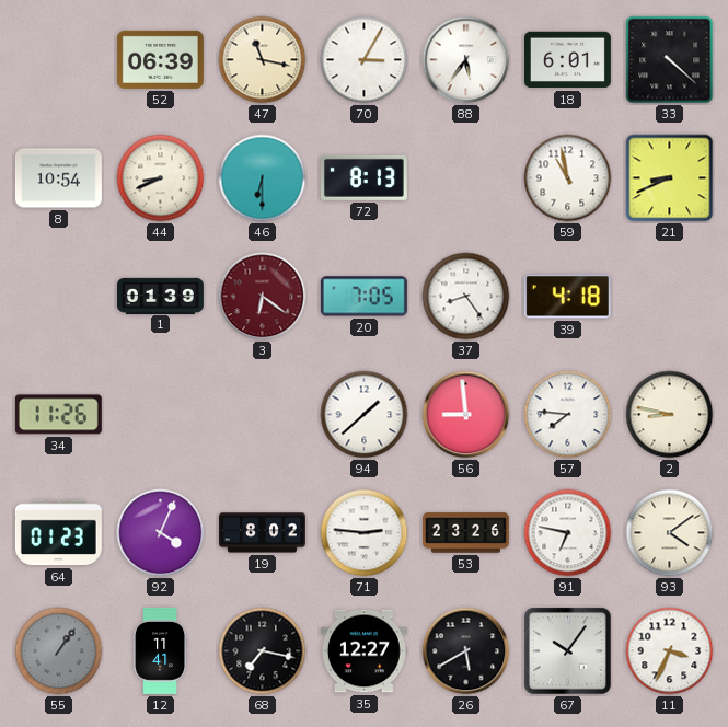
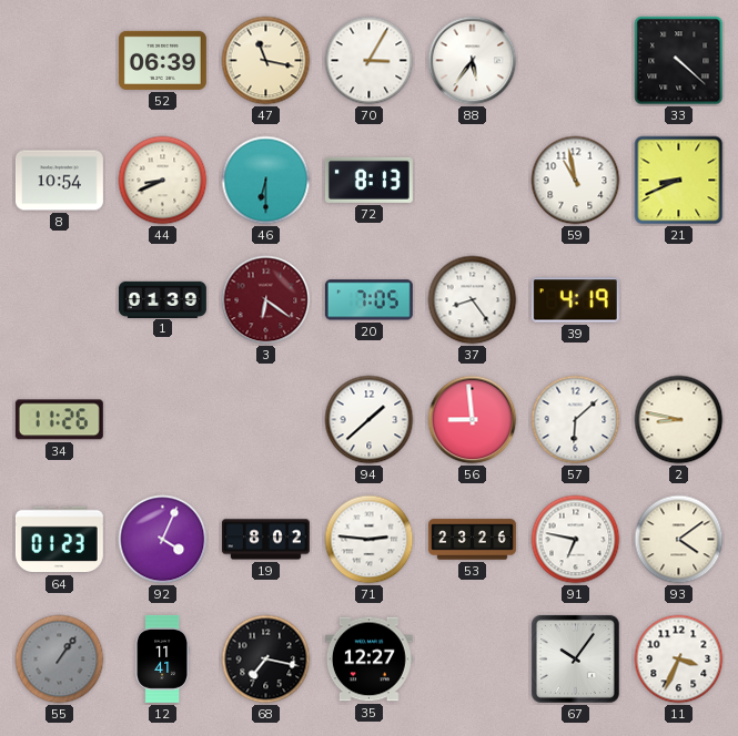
18: 6:01 -> none
39: 4:18 -> 4:19
57: 7:46 -> 6:08
26: 5:40 -> none
